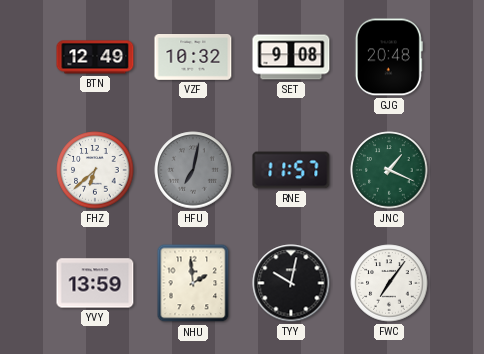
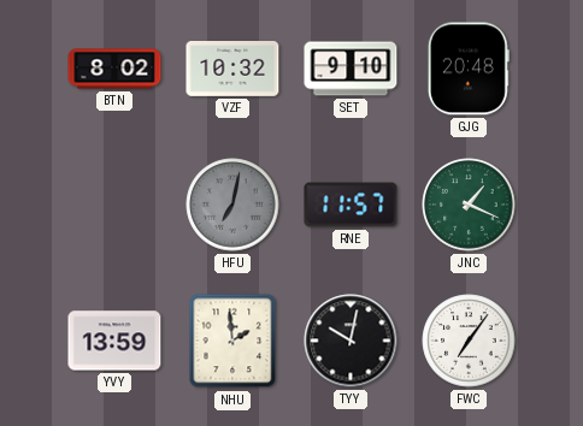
BTN: 12:49 -> 8:02
SET: 9:08 -> 9:10
FHZ: 6:38 -> none
